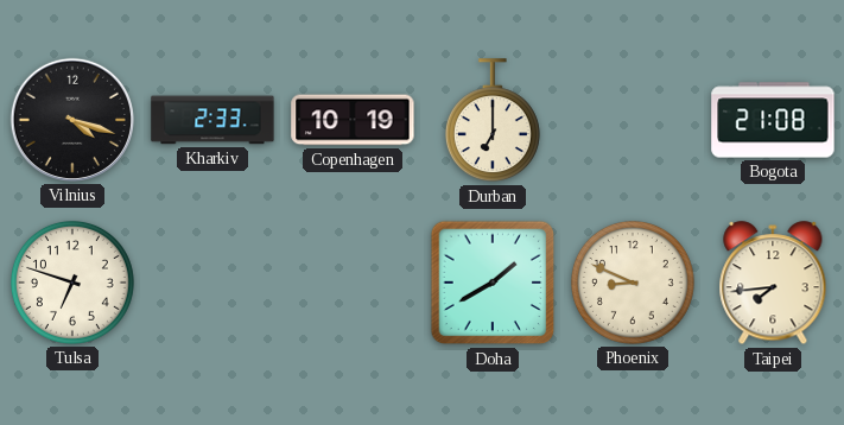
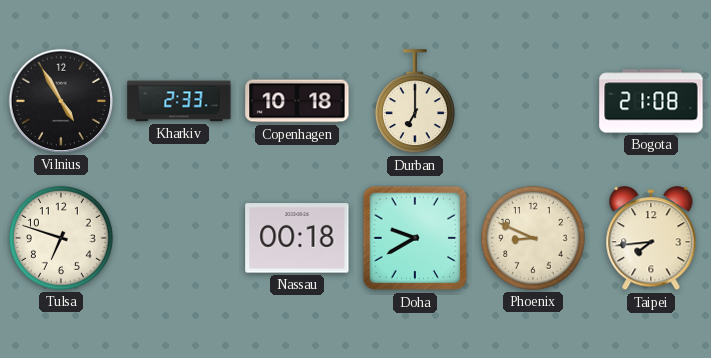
Vilnius: 4:18 -> 4:55
Copenhagen: 10:19 -> 10:18
Nassau: none -> 00:18
Doha: 1:40 -> 9:40
